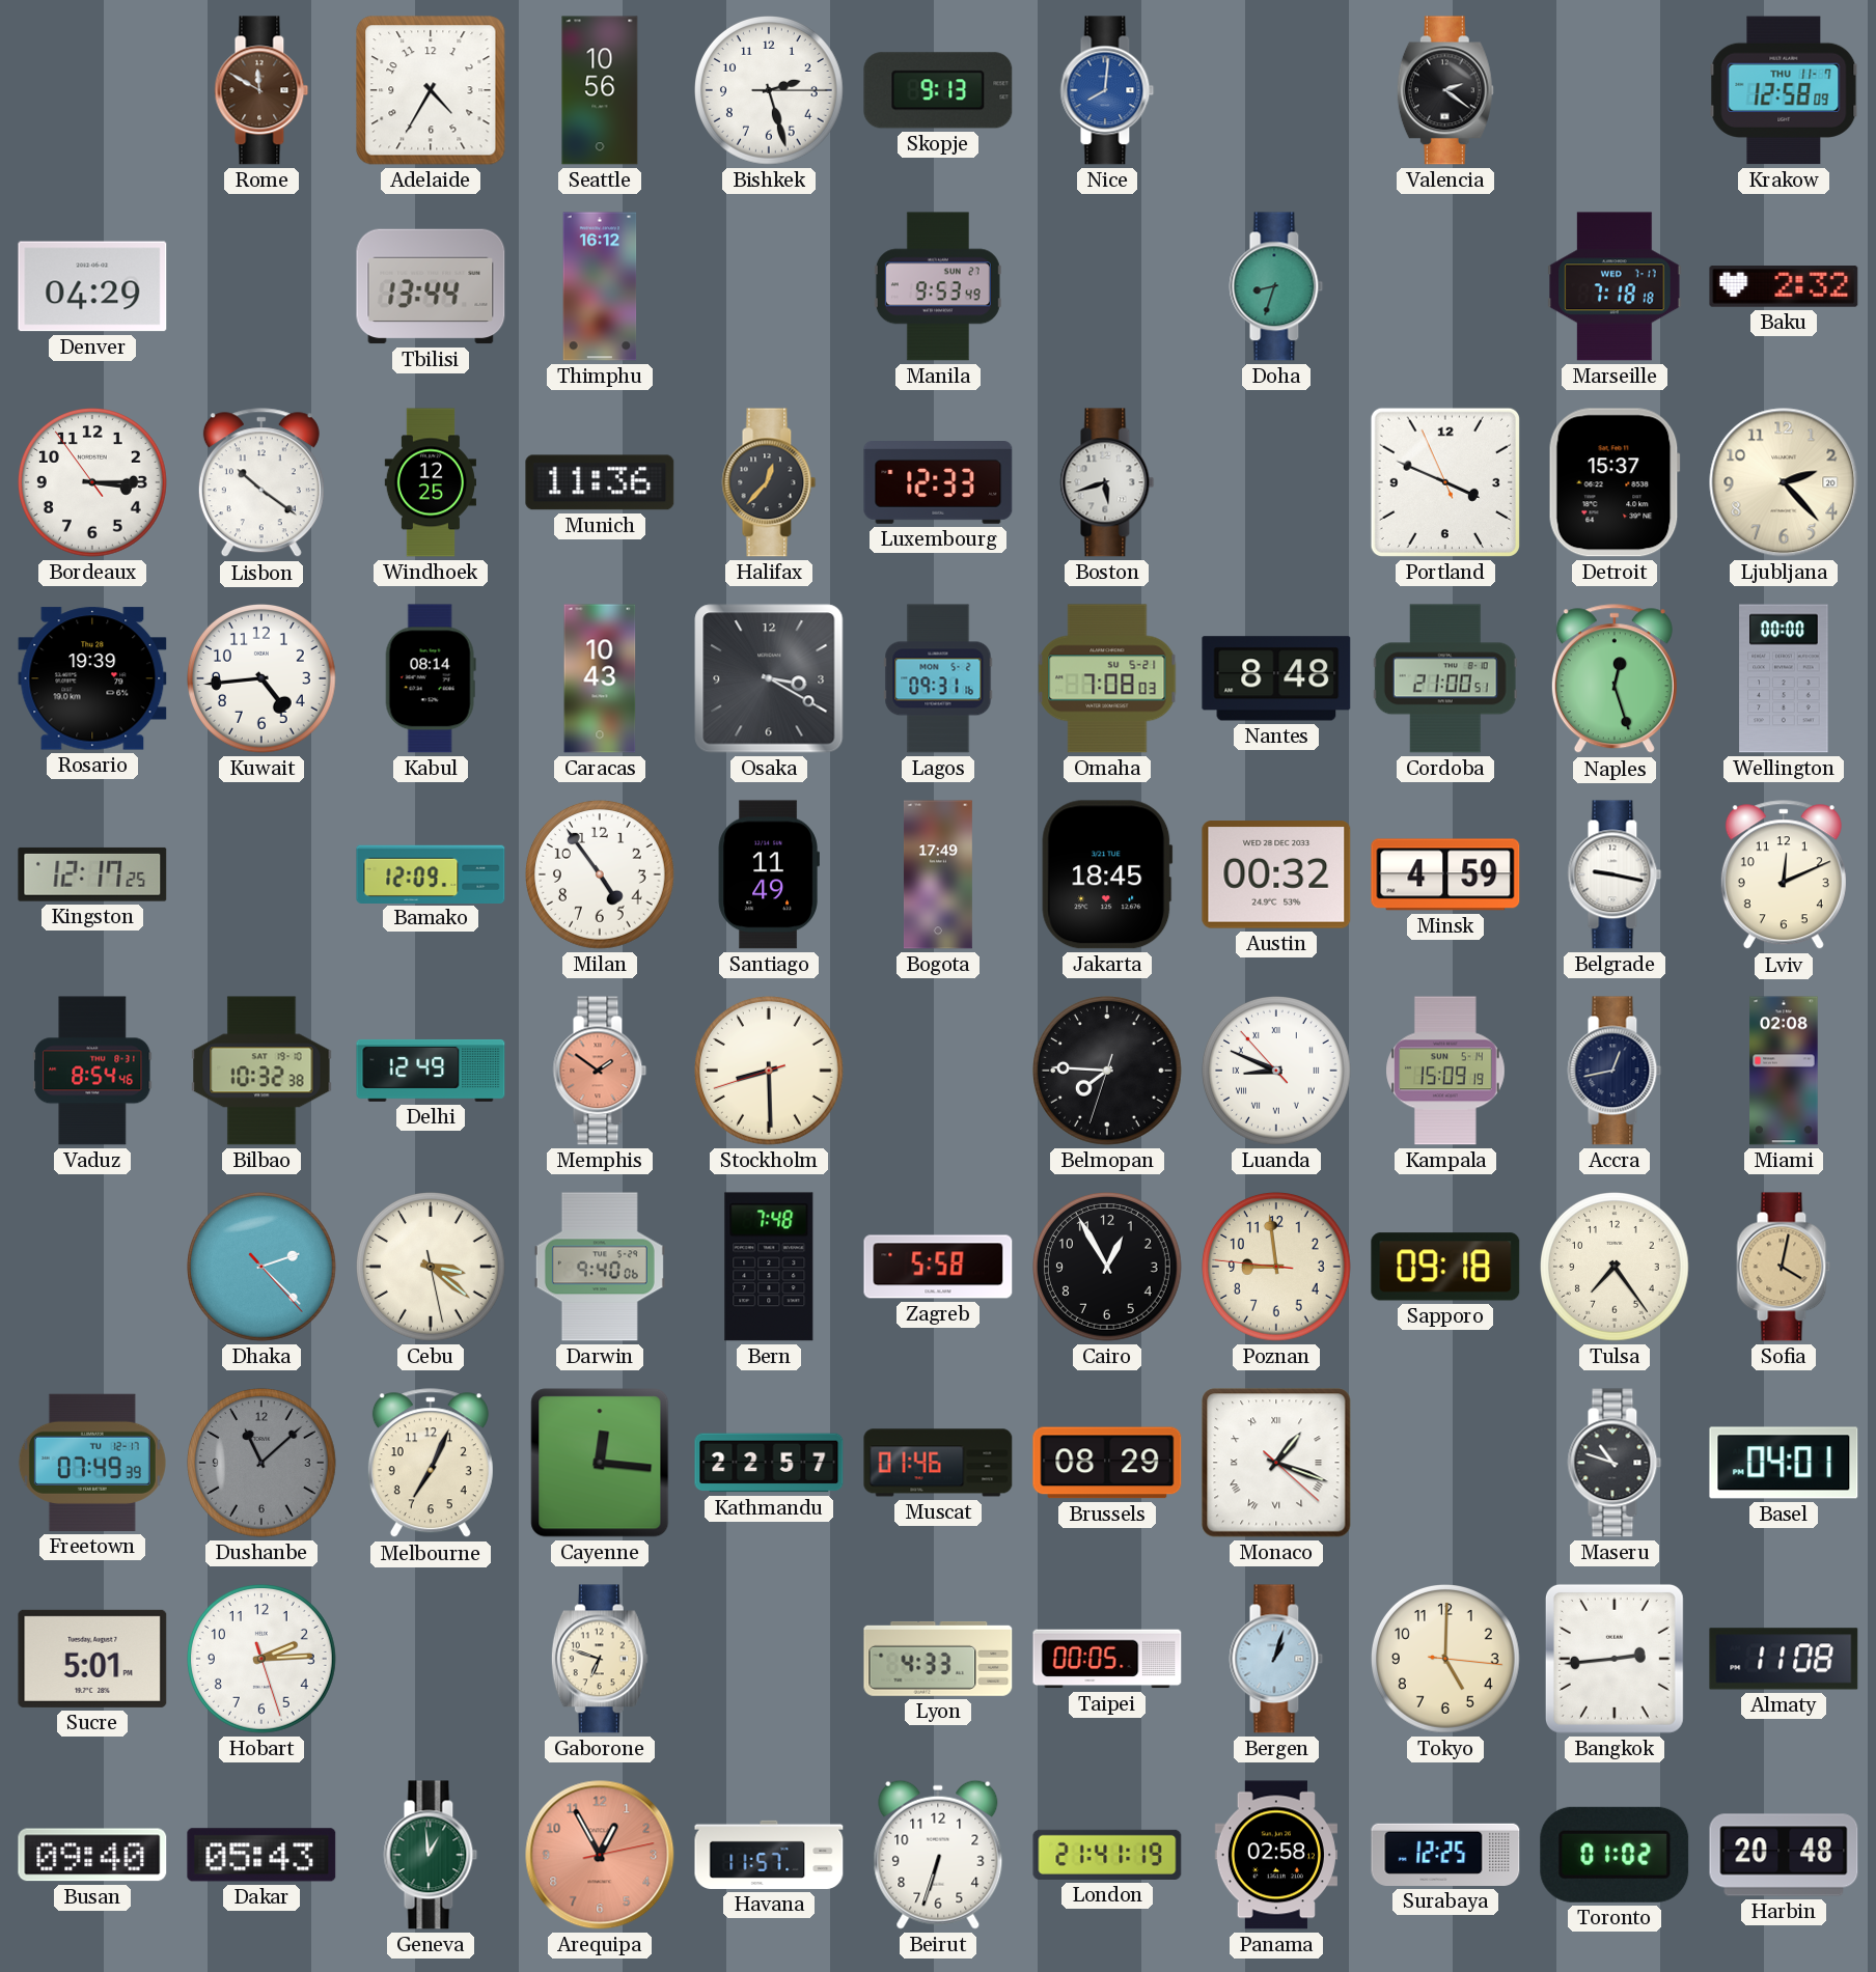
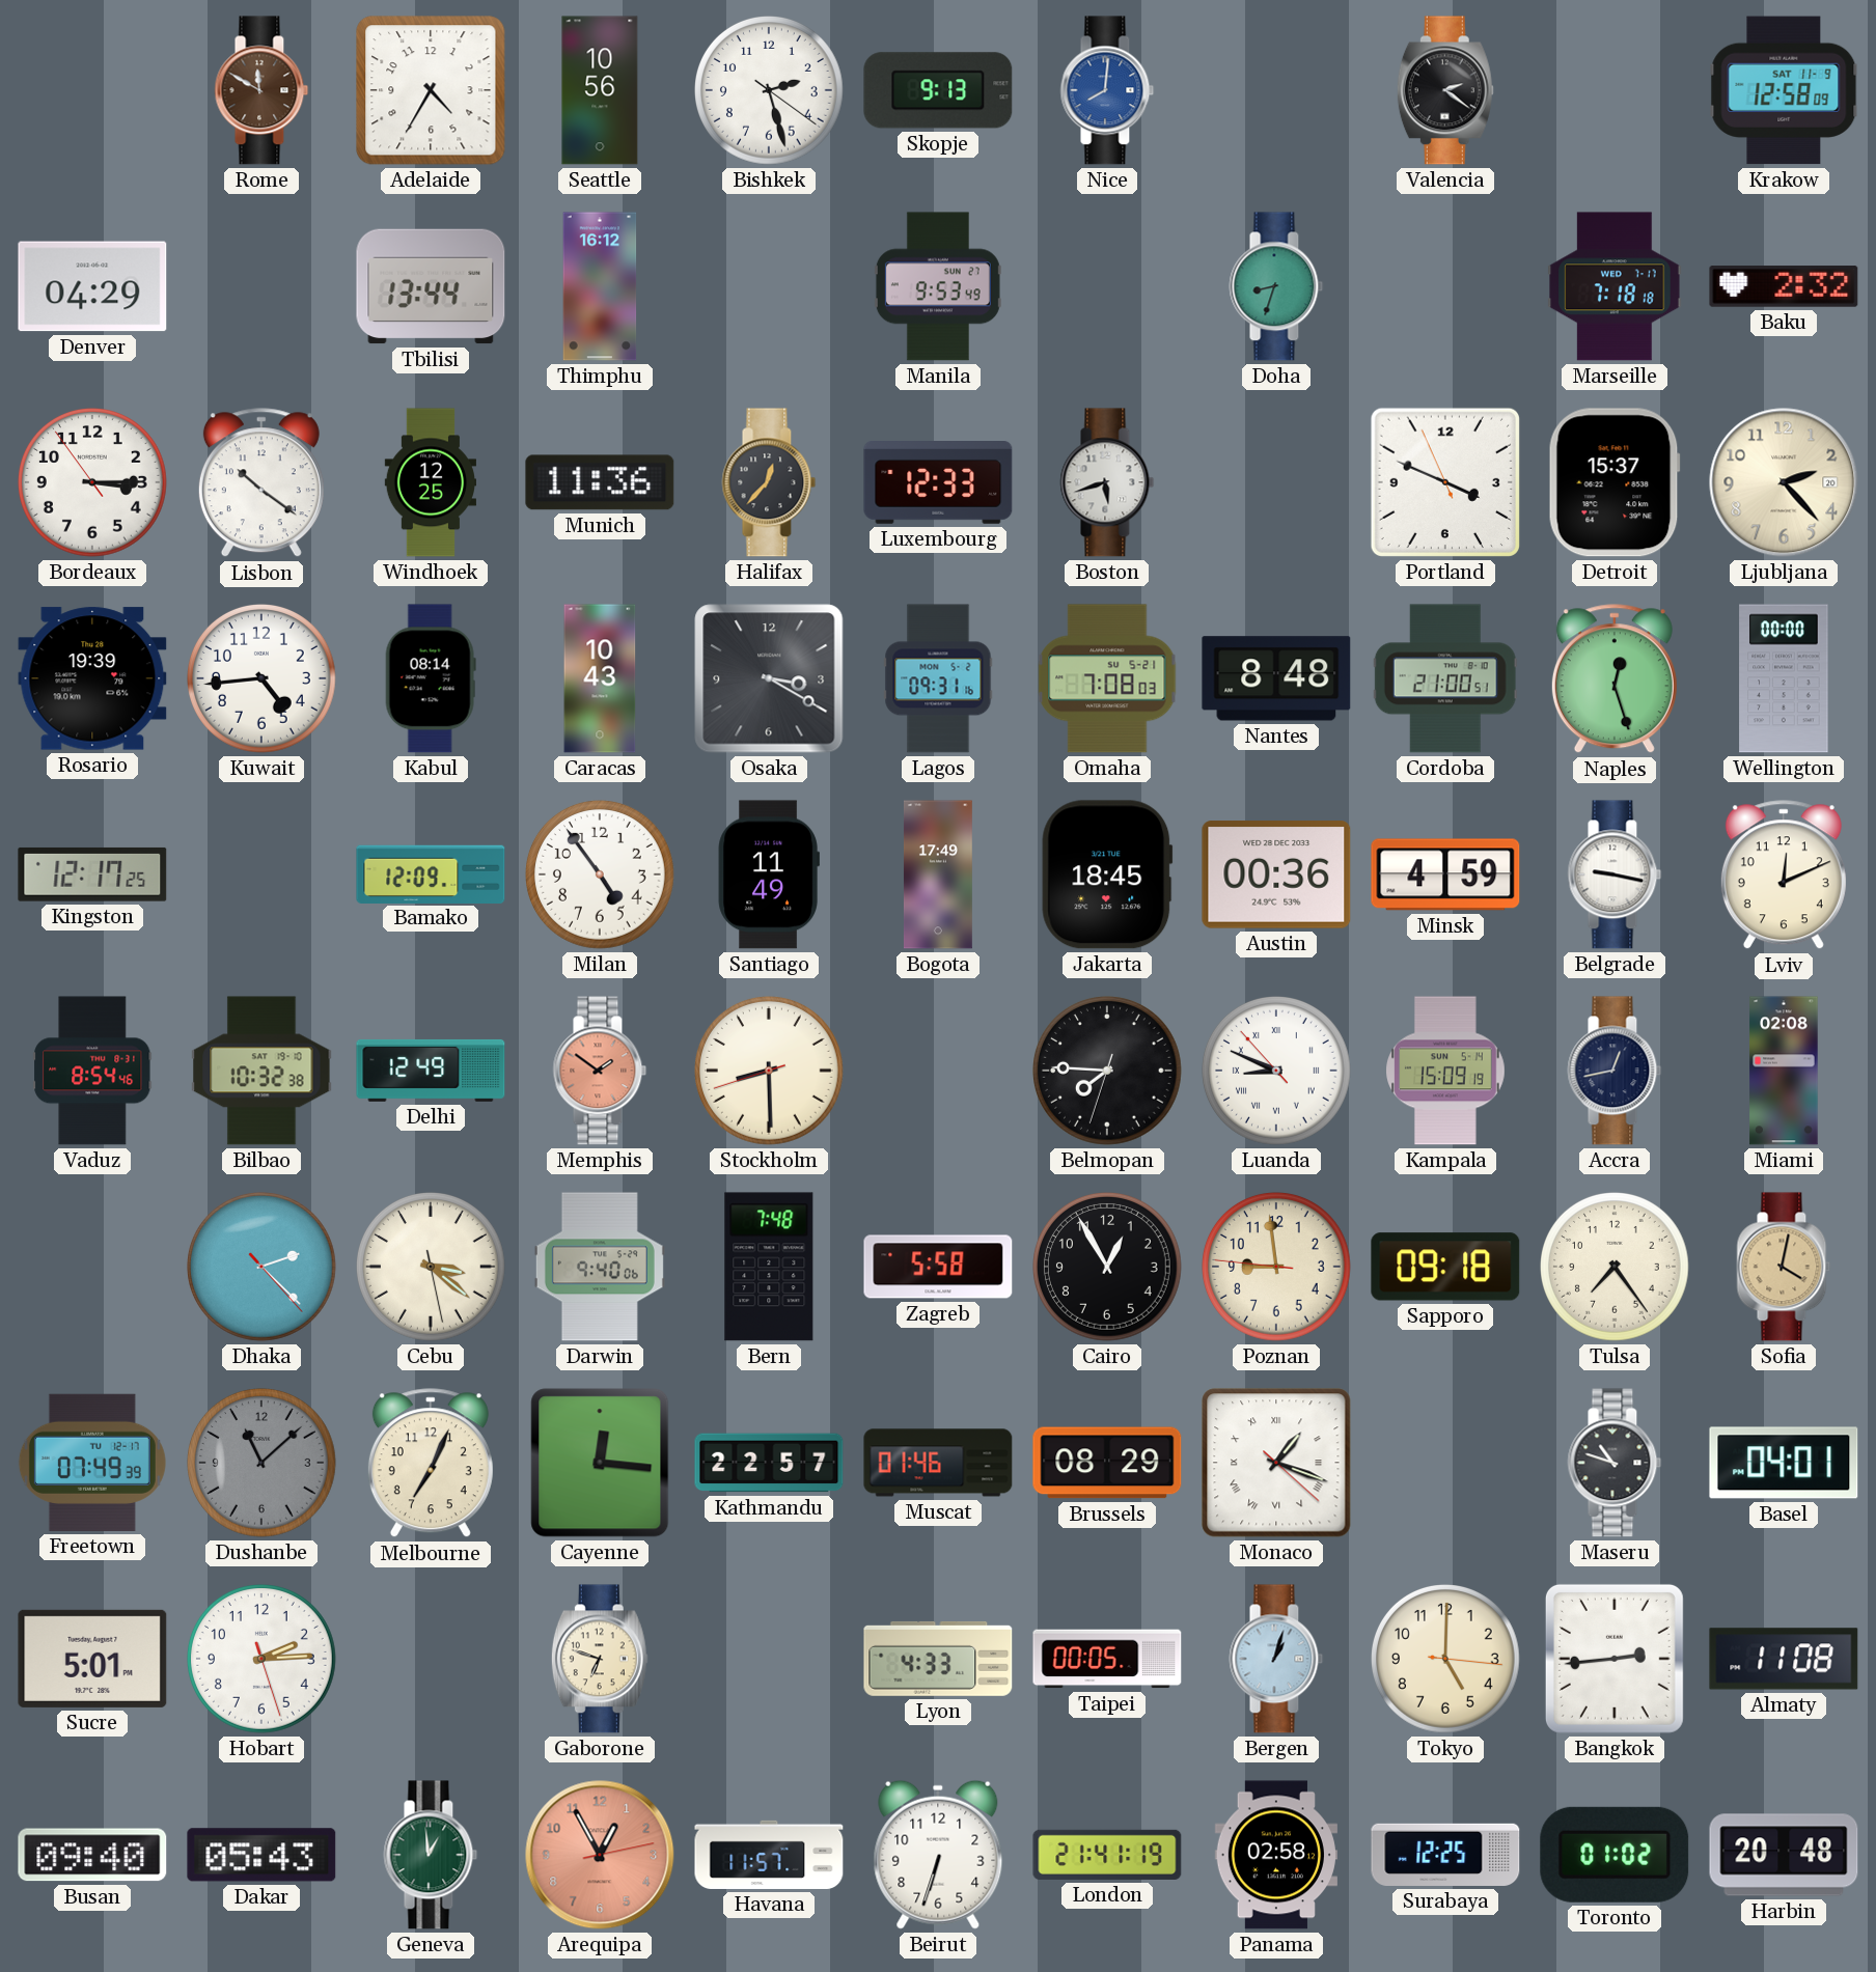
Bishkek: 2:27:15 -> 2:27:21
Krakow date: THU 11-7 -> SAT 11-9
Austin: 00:32 -> 00:36
